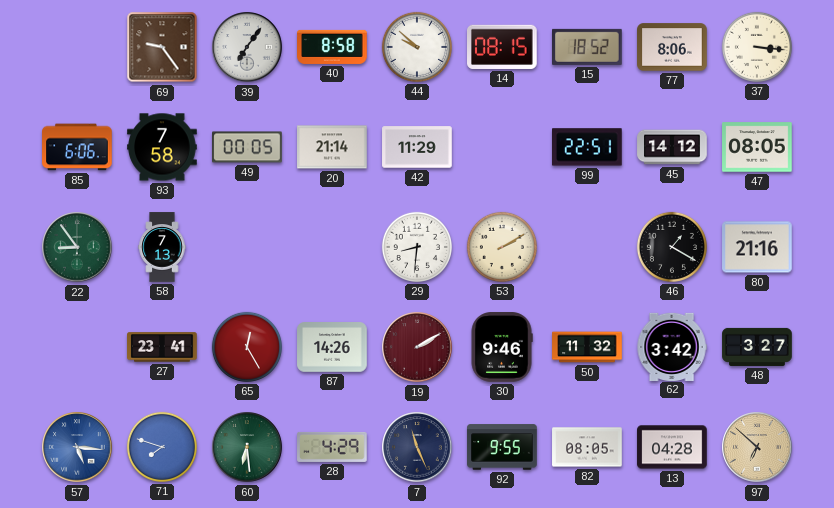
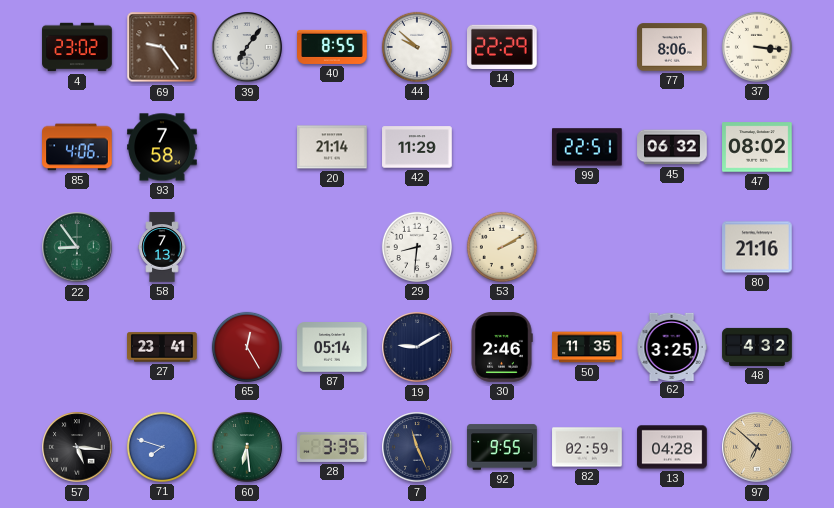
4: none -> 23:02
40: 8:58 -> 8:55
14: 08:15 -> 22:29
15: 18:52 -> none
85: 6:06 -> 4:06
49: 00:05 -> none
45: 14:12 -> 06:32
47: 08:05 -> 08:02
46: 1:20 -> none
87: 14:26 -> 05:14
19: 2:10 -> 9:10
19 dial: burgundy -> navy
30: 9:46 -> 2:46
50: 11:32 -> 11:35
62: 3:42 -> 3:25
48: 3:27 -> 4:32
57 dial: blue -> black
28: 4:29 -> 3:35
82: 08:05 -> 02:59
